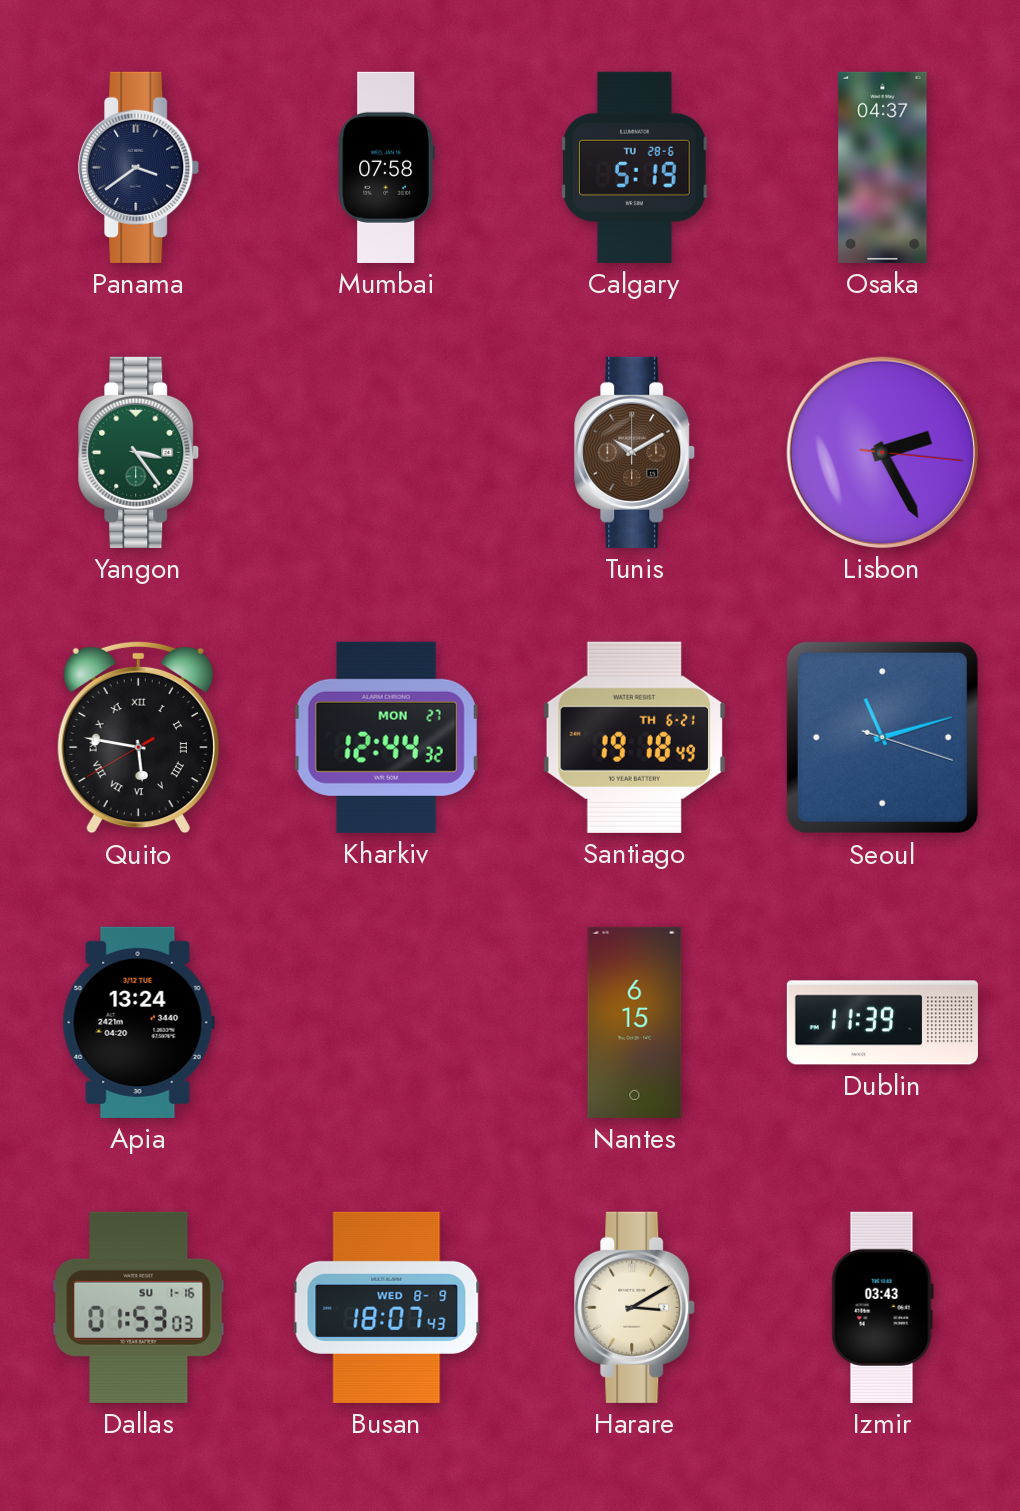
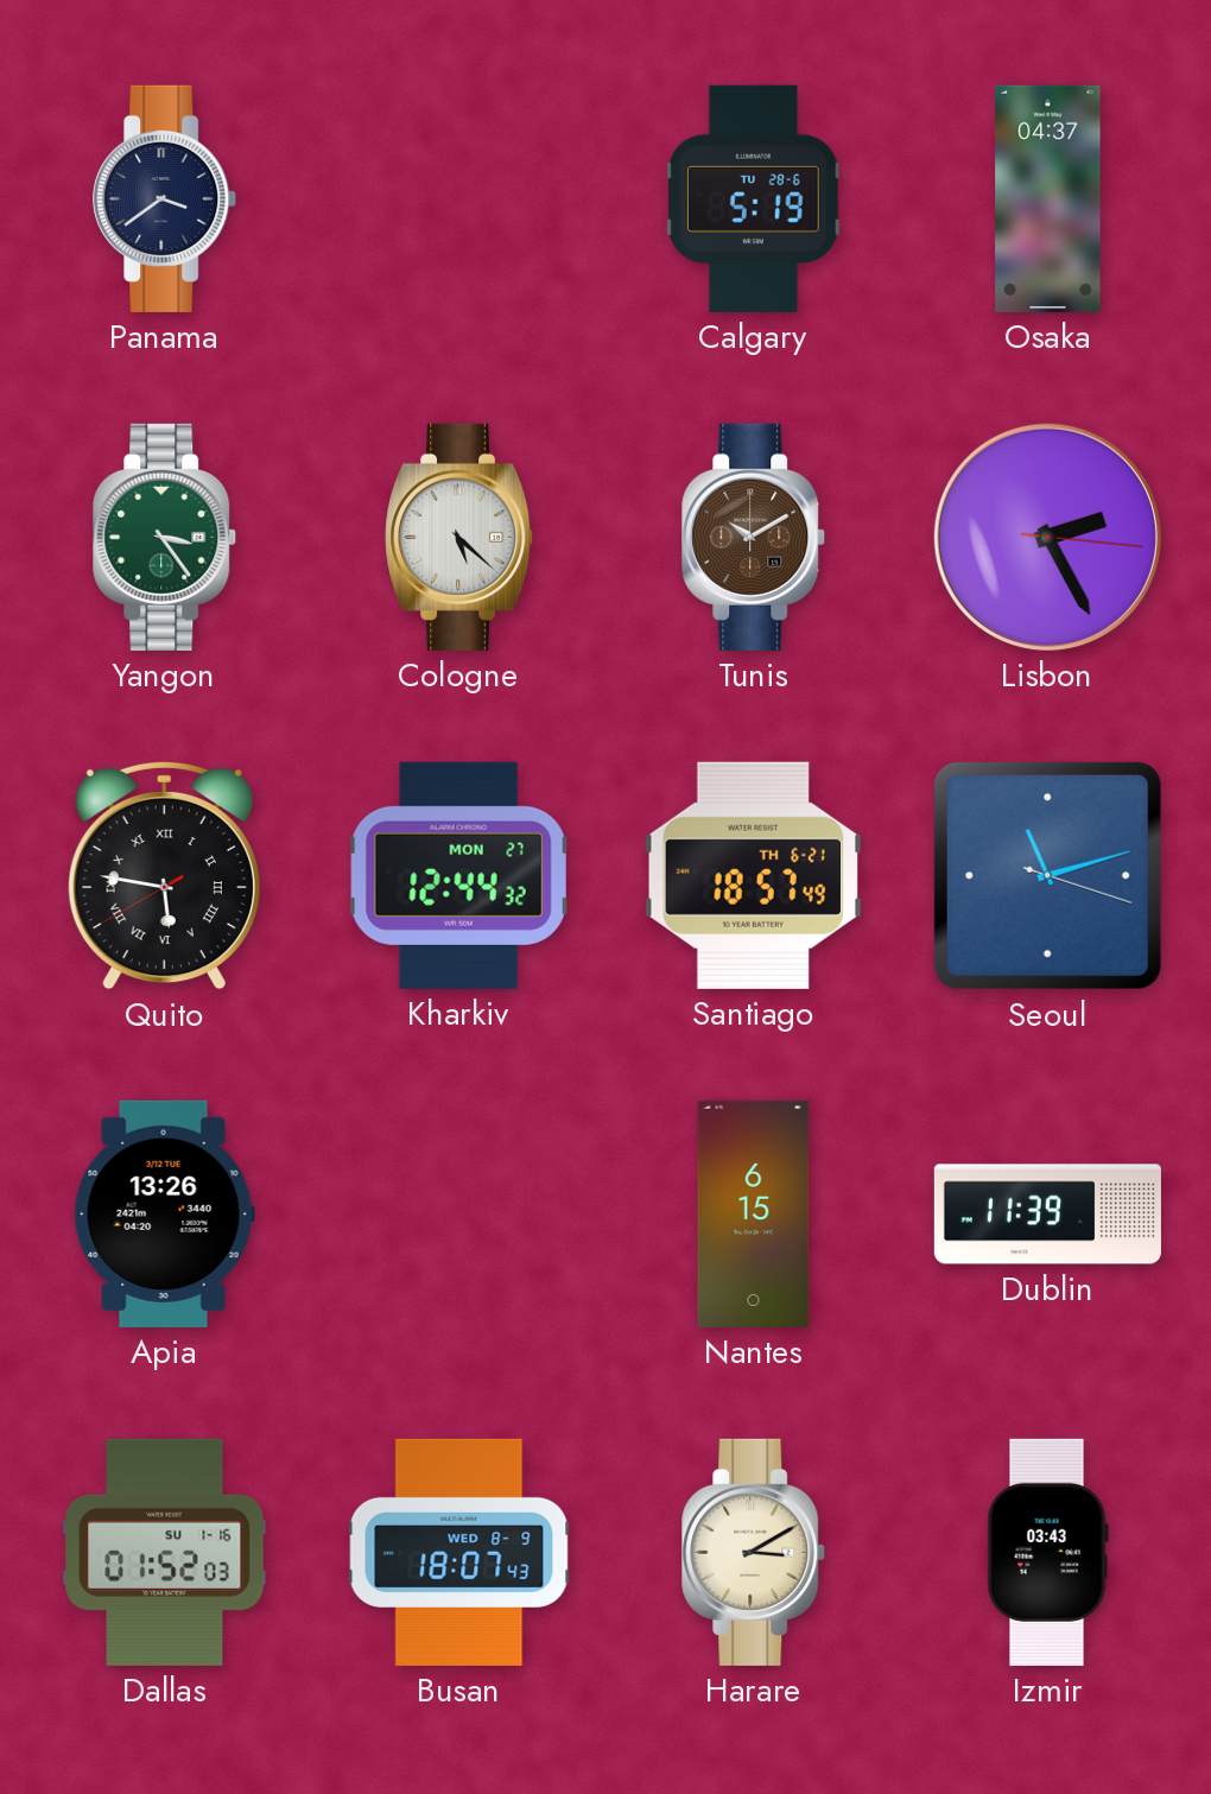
Mumbai: 07:58 -> none
Cologne: none -> 5:22
Santiago: 19:18 -> 18:57
Apia: 13:24 -> 13:26
Dallas: 01:53 -> 01:52
